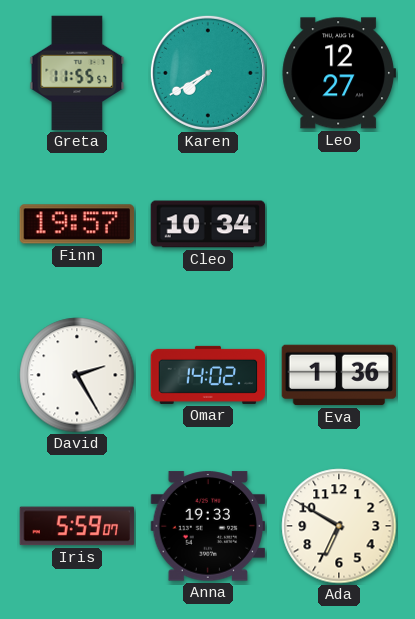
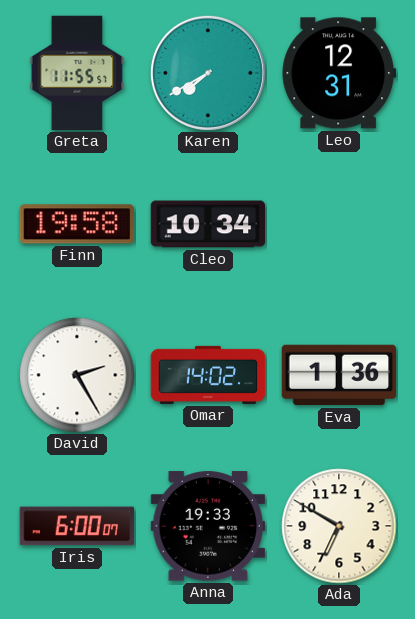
Leo: 12:27 -> 12:31
Finn: 19:57 -> 19:58
Iris: 5:59 -> 6:00
